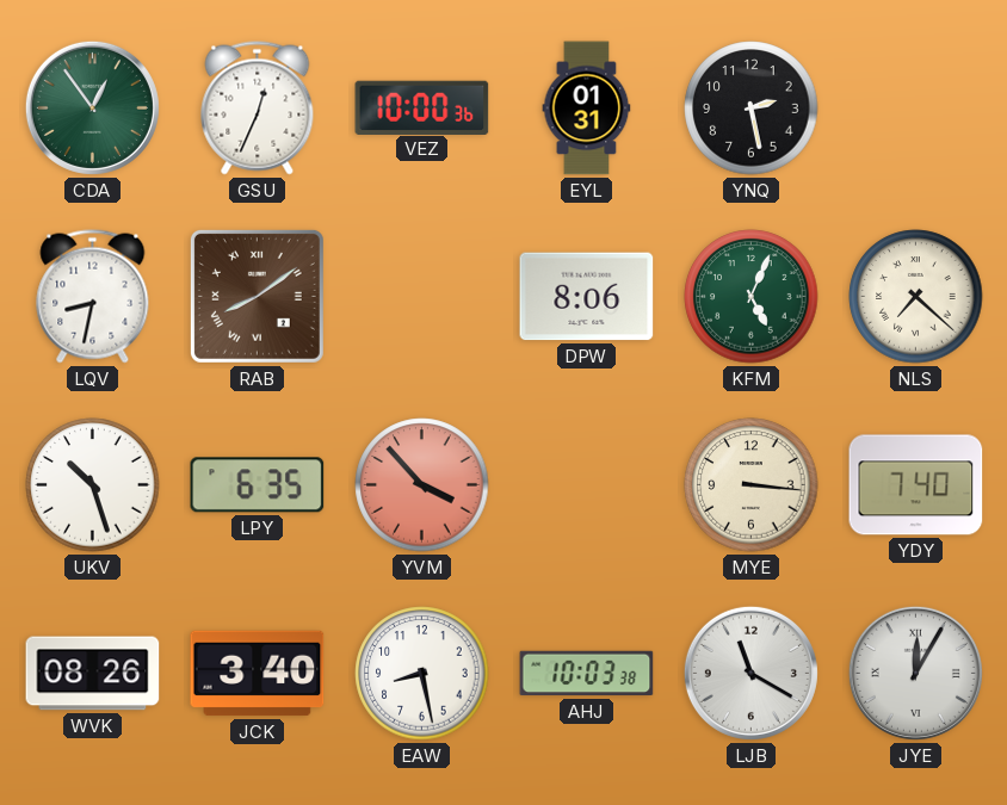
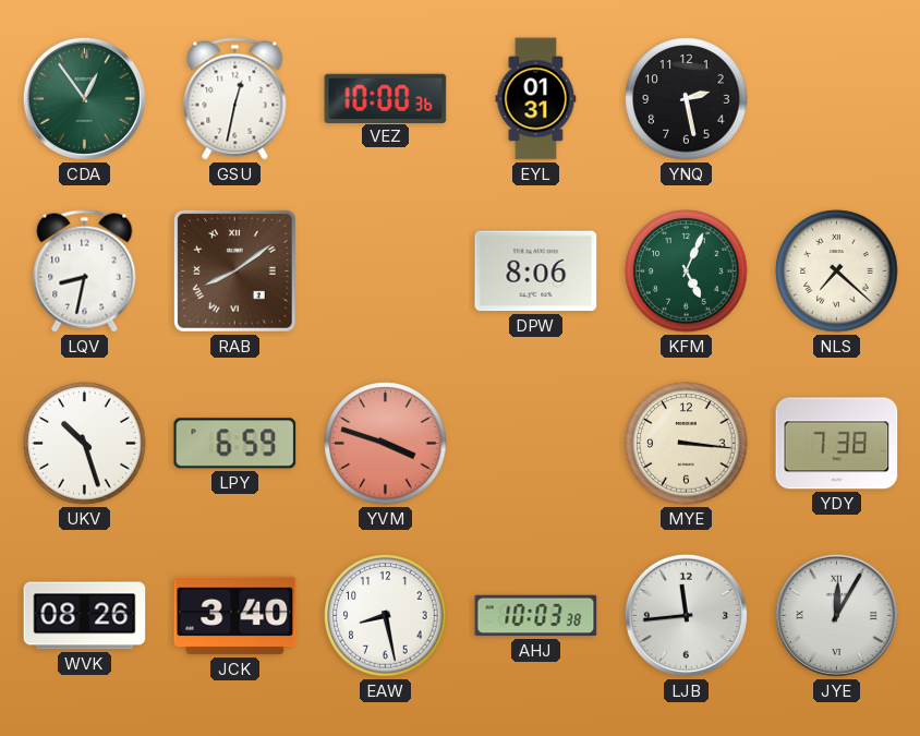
GSU: 12:34 -> 12:32
LPY: 6:35 -> 6:59
YVM: 3:53 -> 3:48
YDY: 7:40 -> 7:38
LJB: 11:20 -> 11:44
